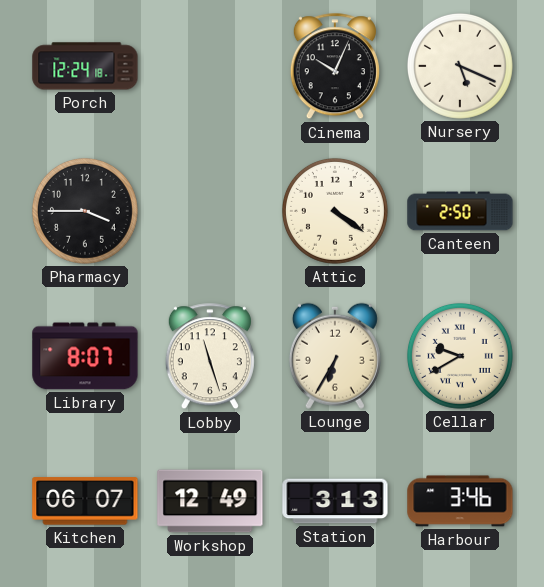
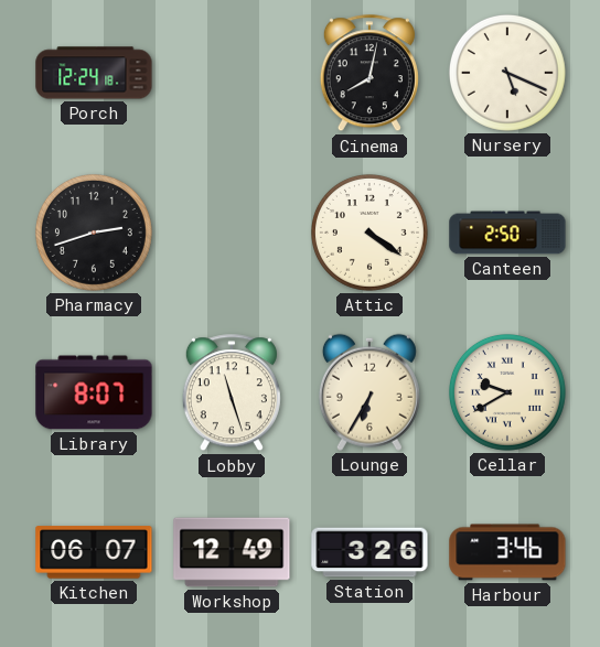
Cinema: 10:04 -> 8:02
Pharmacy: 3:45 -> 2:42
Station: 3:13 -> 3:26
